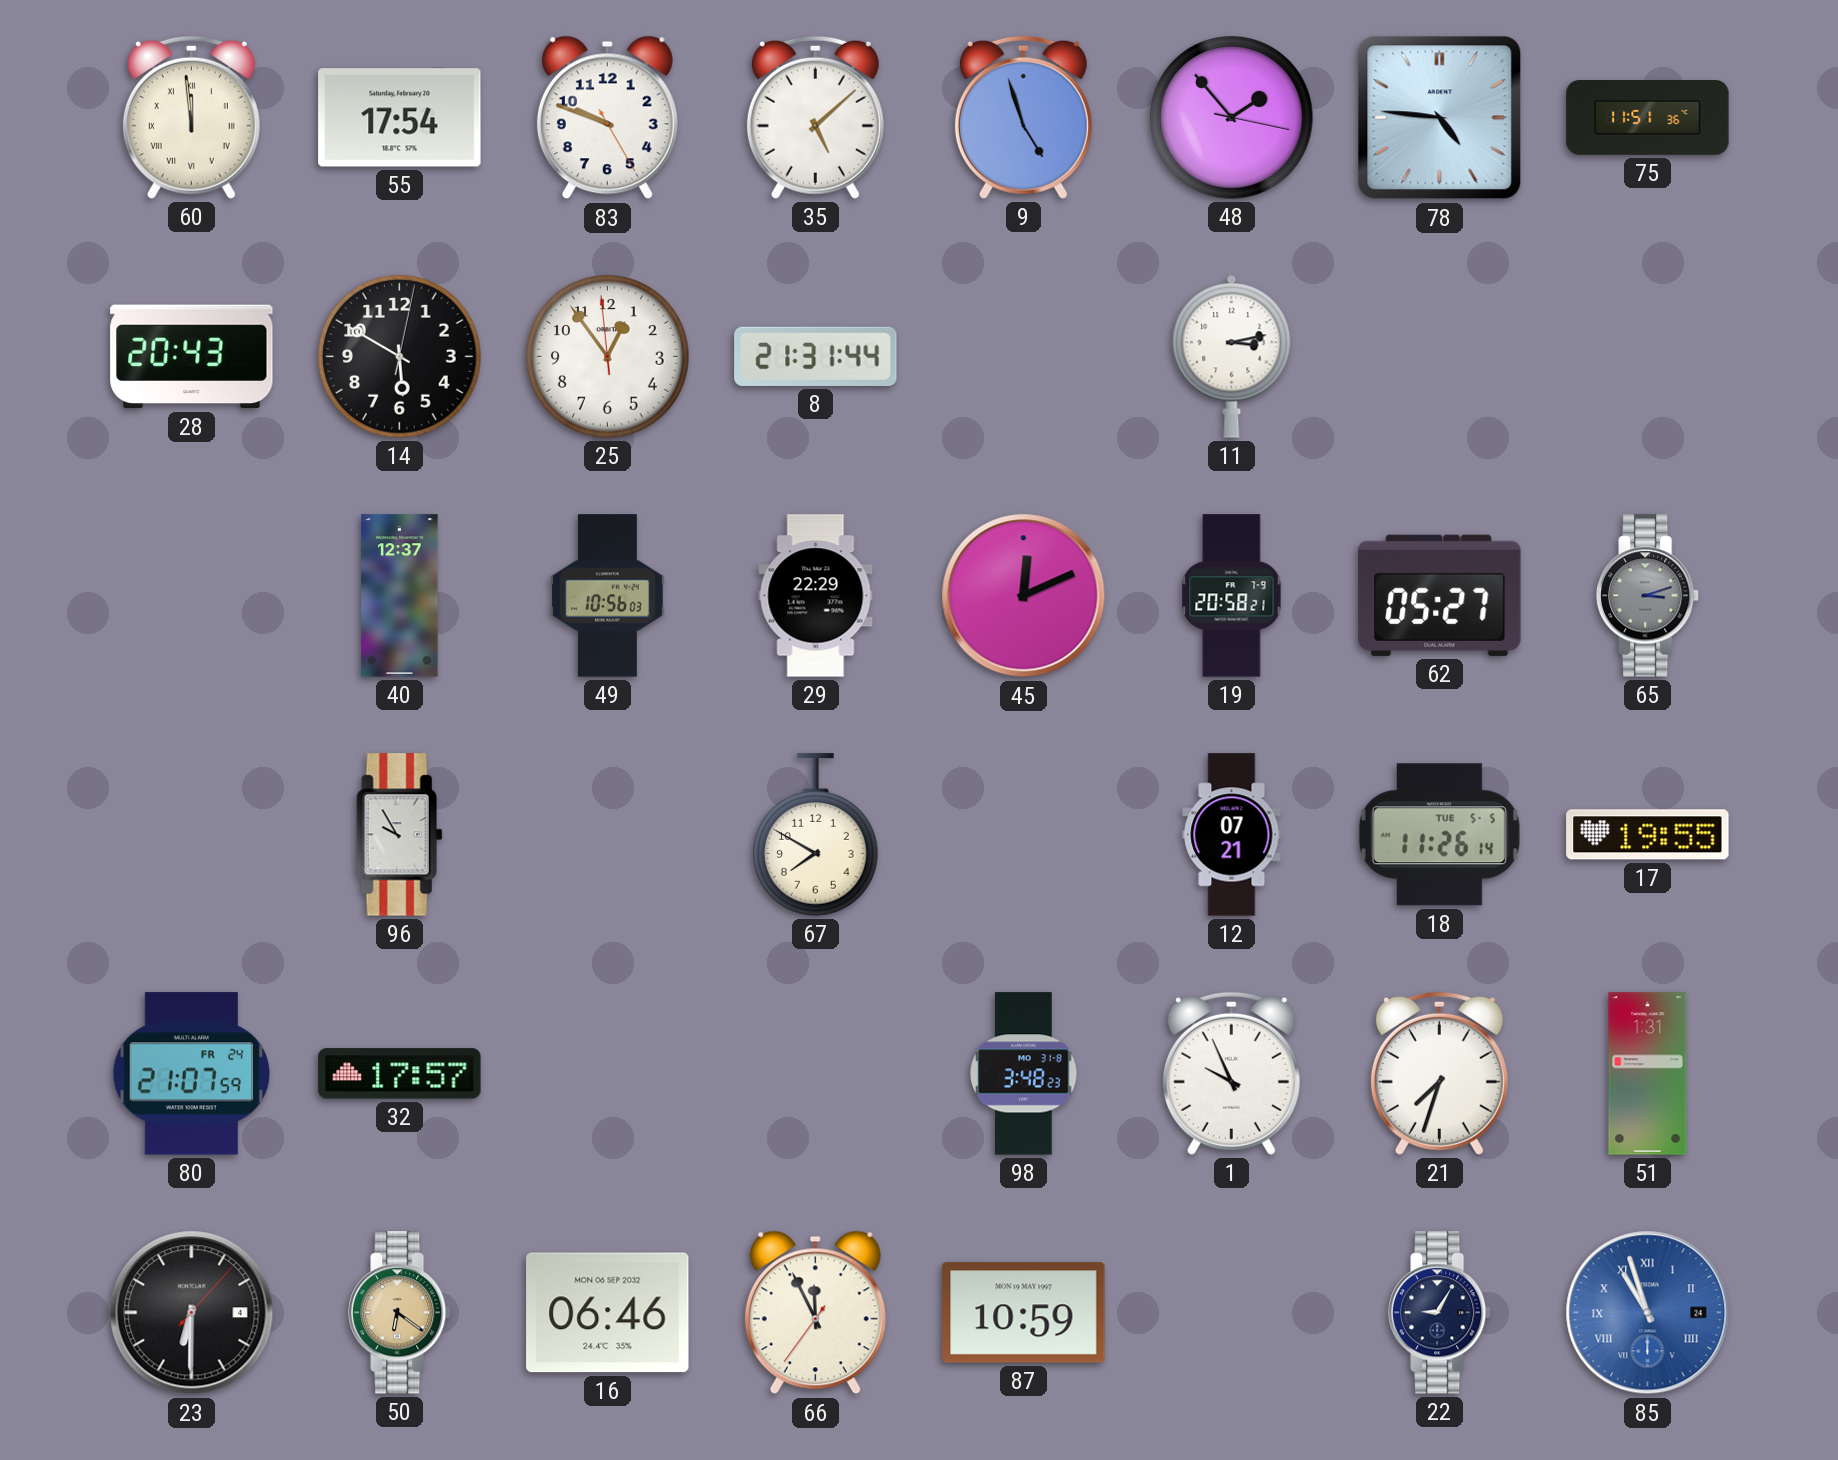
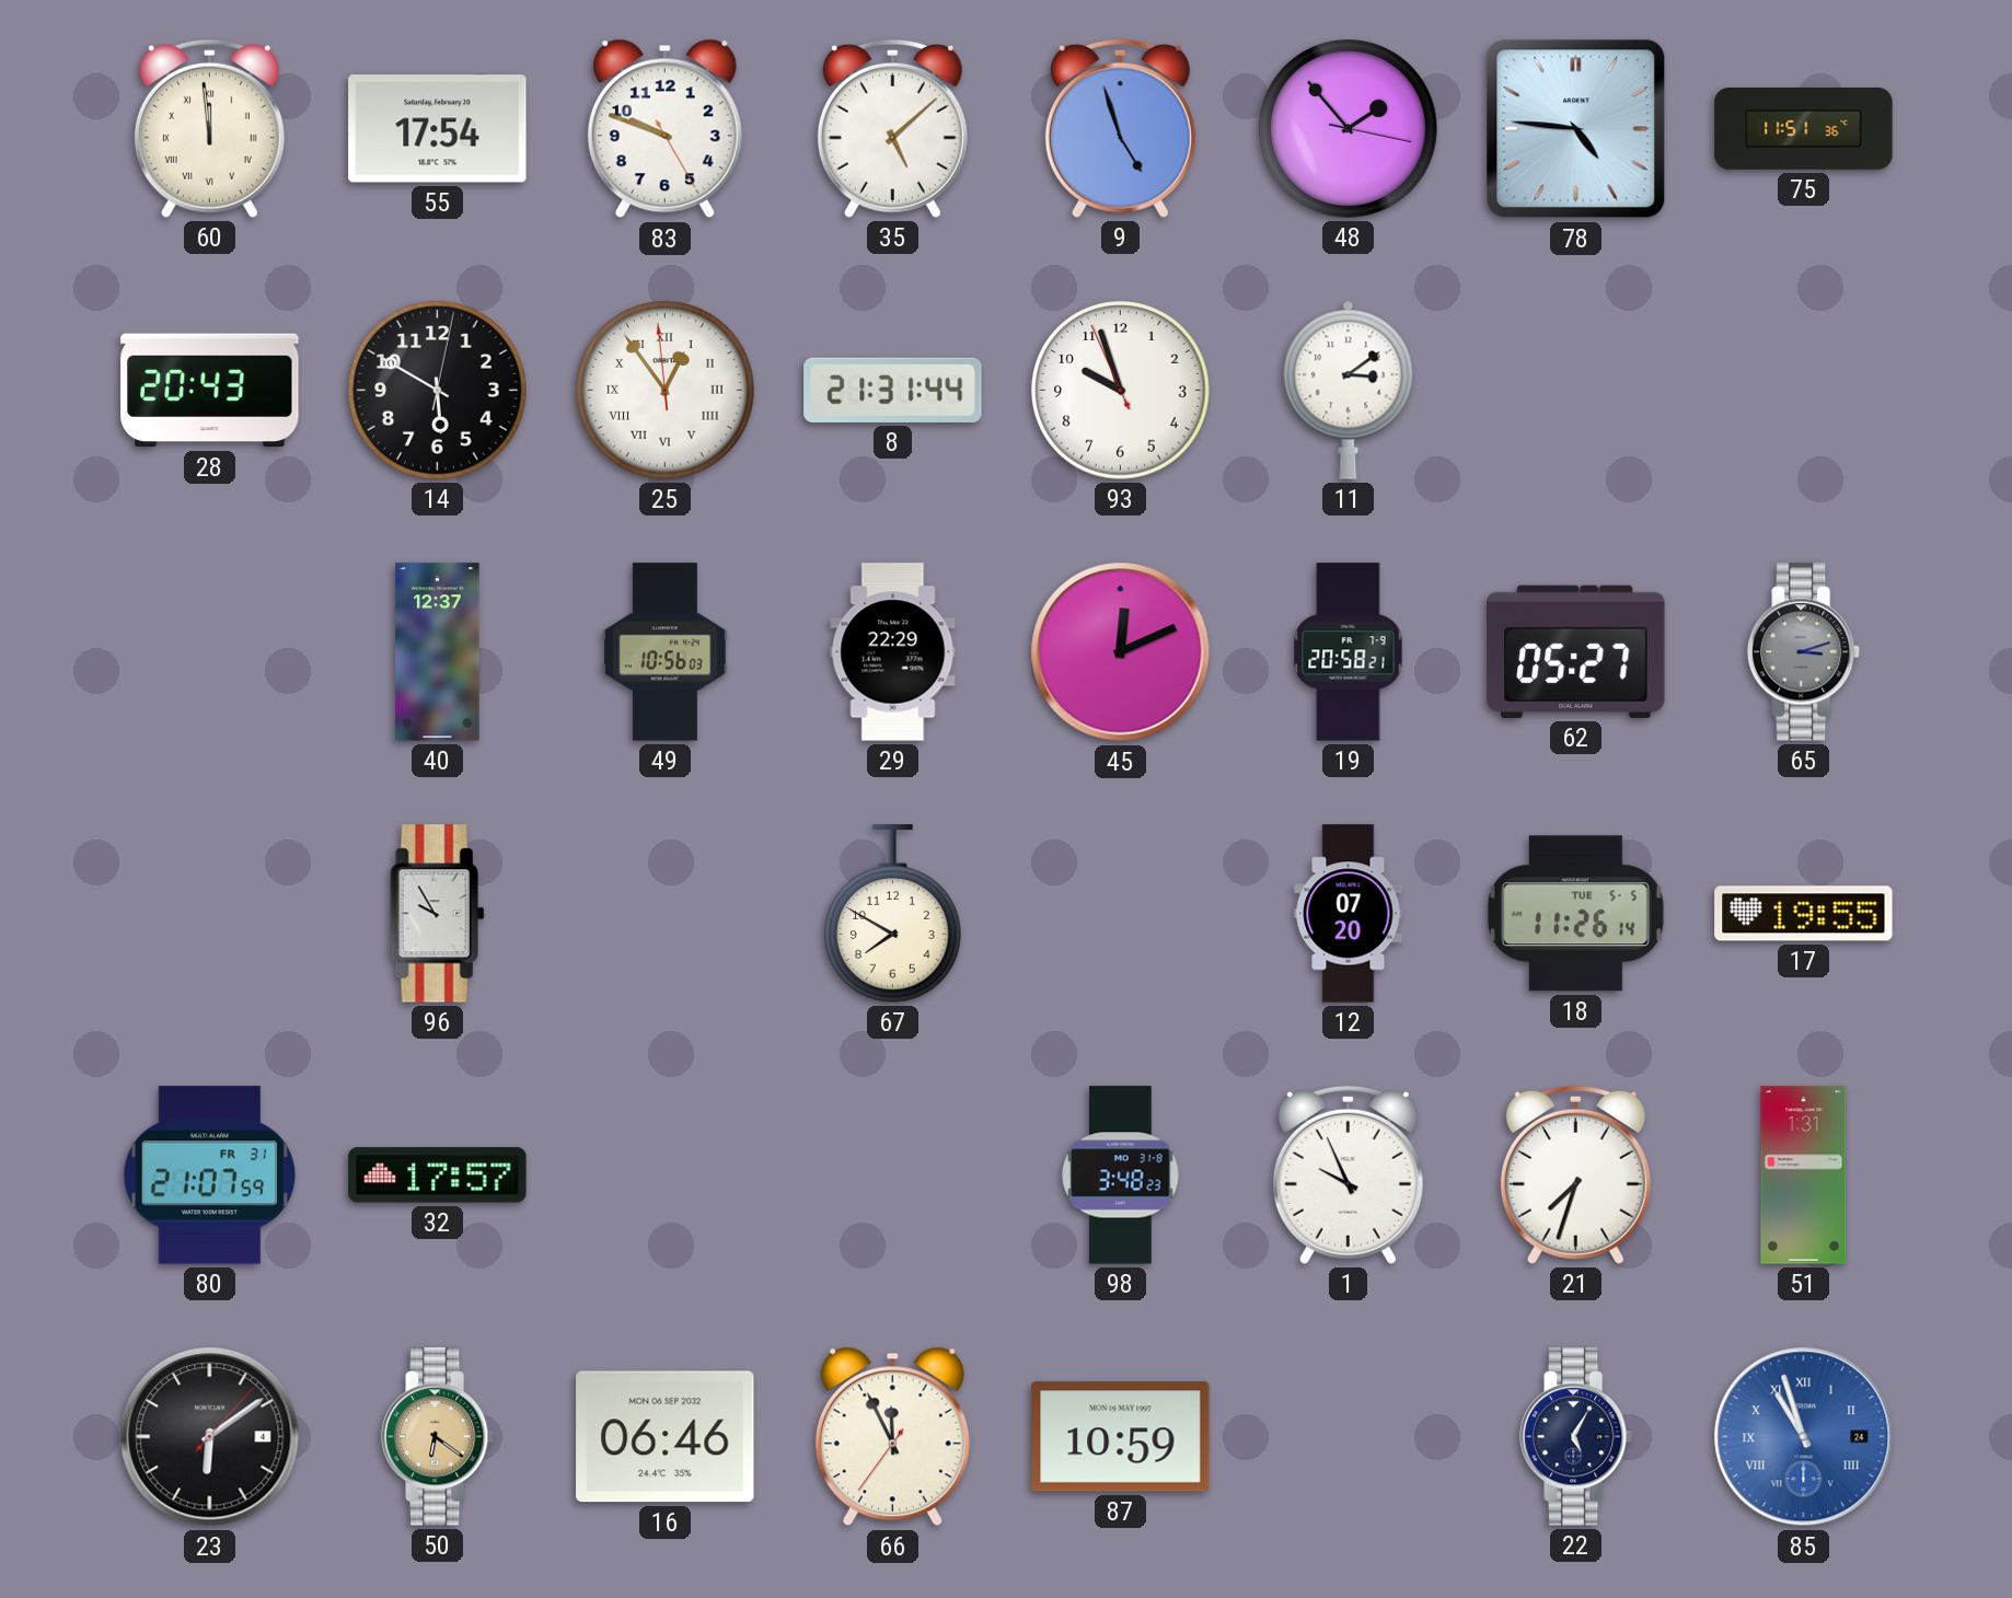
25 numerals: Arabic -> Roman
93: none -> 9:56
11: 3:13 -> 3:09
12: 07:21 -> 07:20
80 date: FR 24 -> FR 31
23: 6:30 -> 6:09
22: 9:05 -> 5:05
